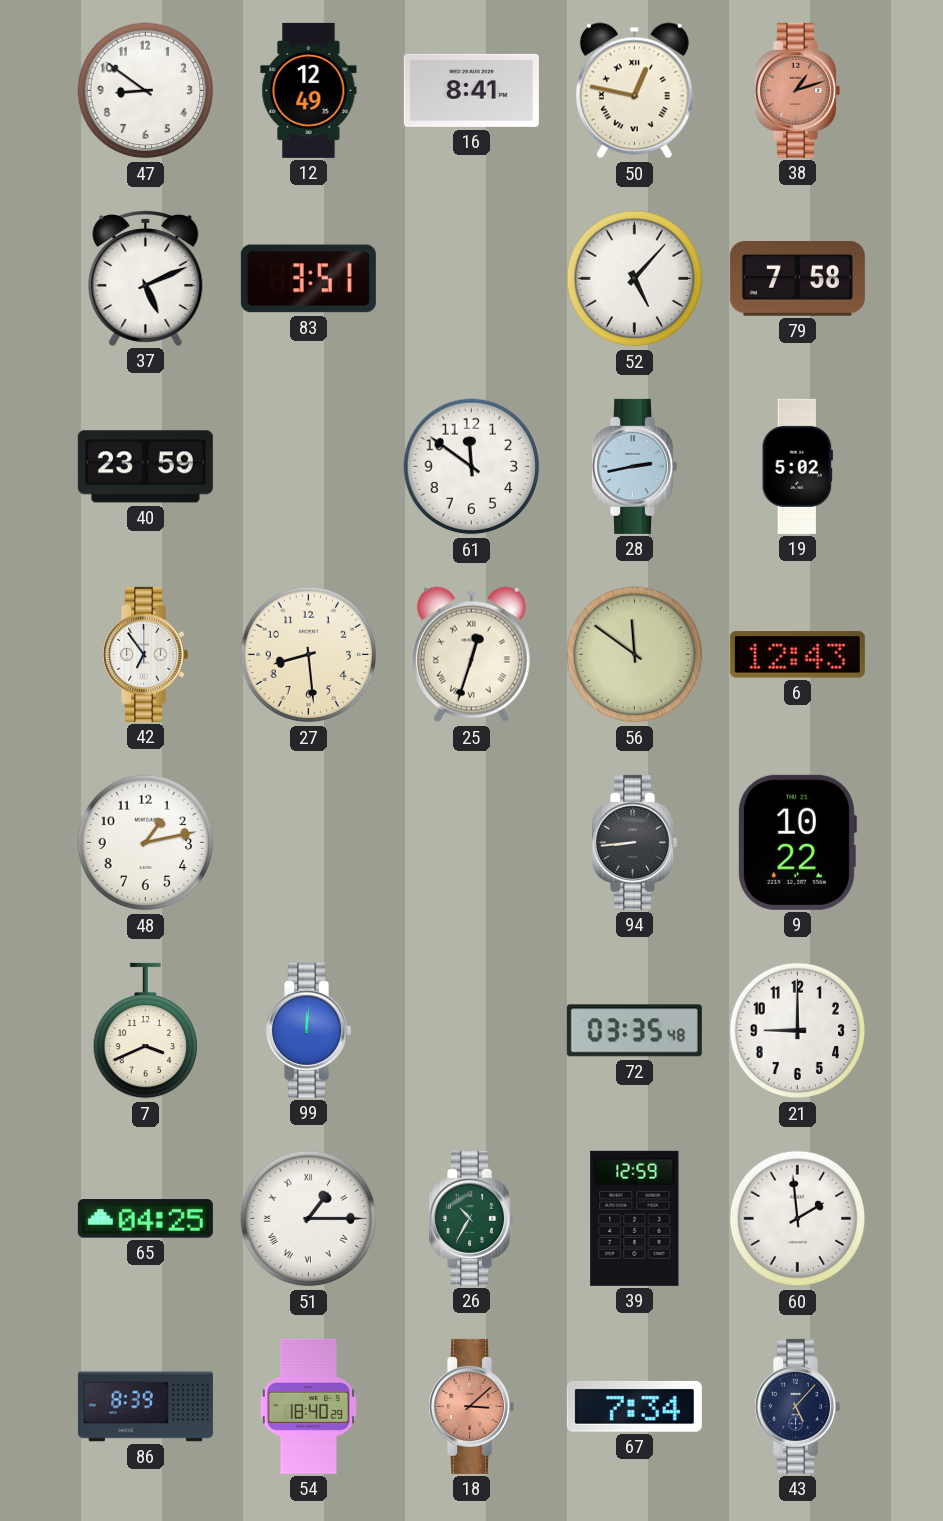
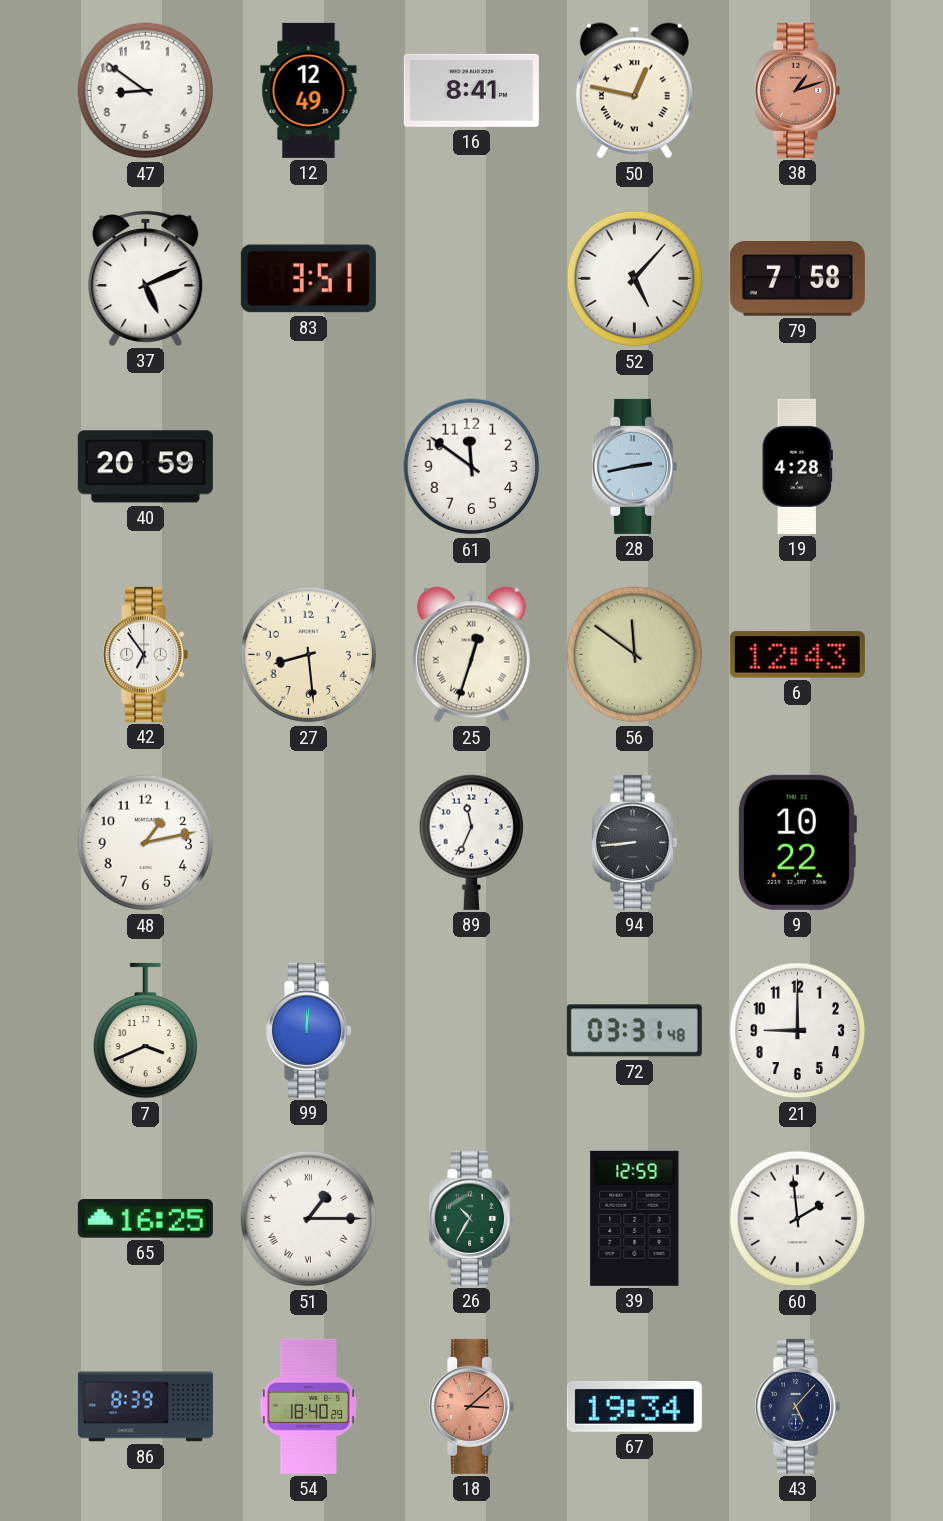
40: 23:59 -> 20:59
19: 5:02 -> 4:28
89: none -> 11:34
72: 03:35 -> 03:31
65: 04:25 -> 16:25
67: 7:34 -> 19:34
